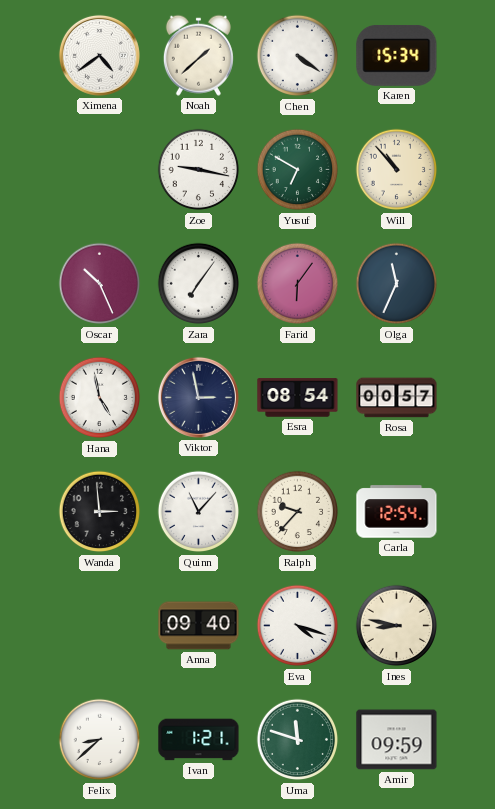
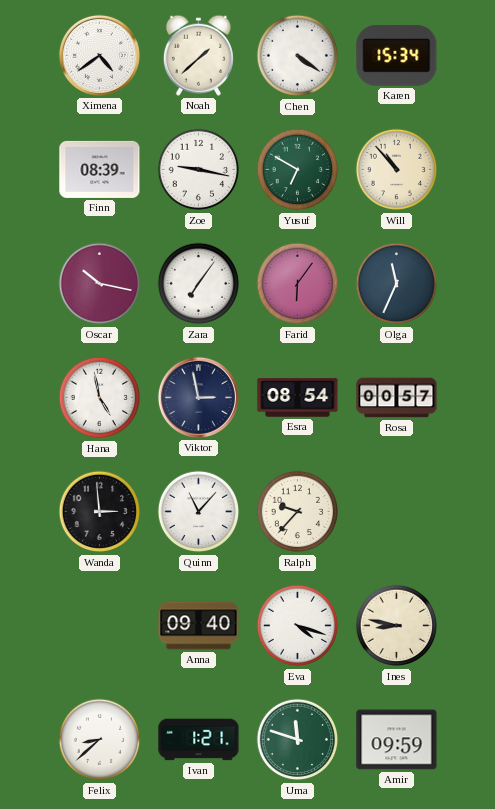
Finn: none -> 08:39
Oscar: 10:26 -> 10:17
Carla: 12:54 -> none
